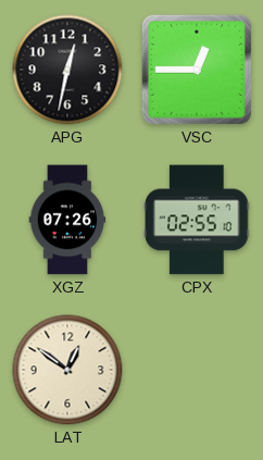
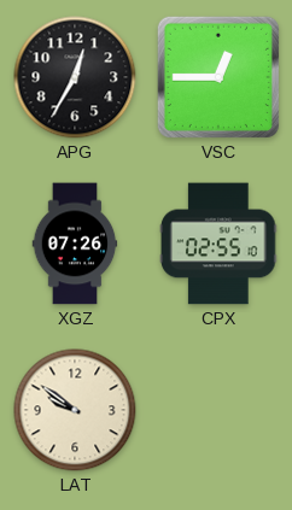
APG: 12:32 -> 12:35
LAT: 12:51 -> 9:51
